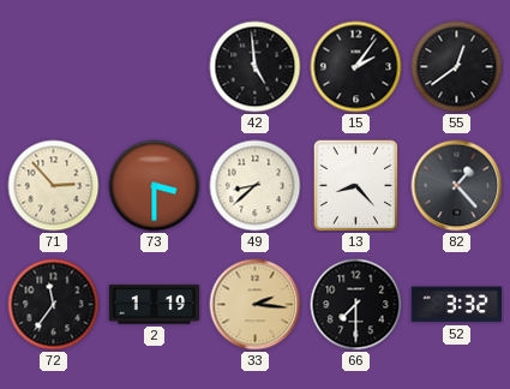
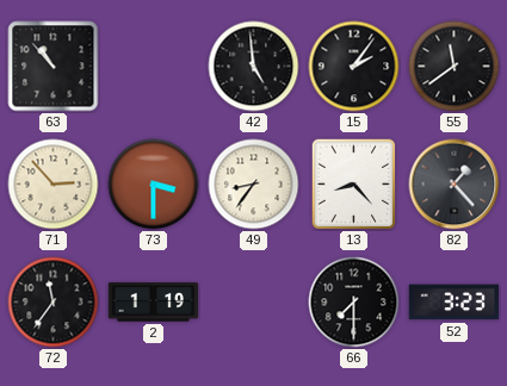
63: none -> 10:53
55: 12:39 -> 11:39
49: 8:38 -> 8:36
33: 2:16 -> none
52: 3:32 -> 3:23
